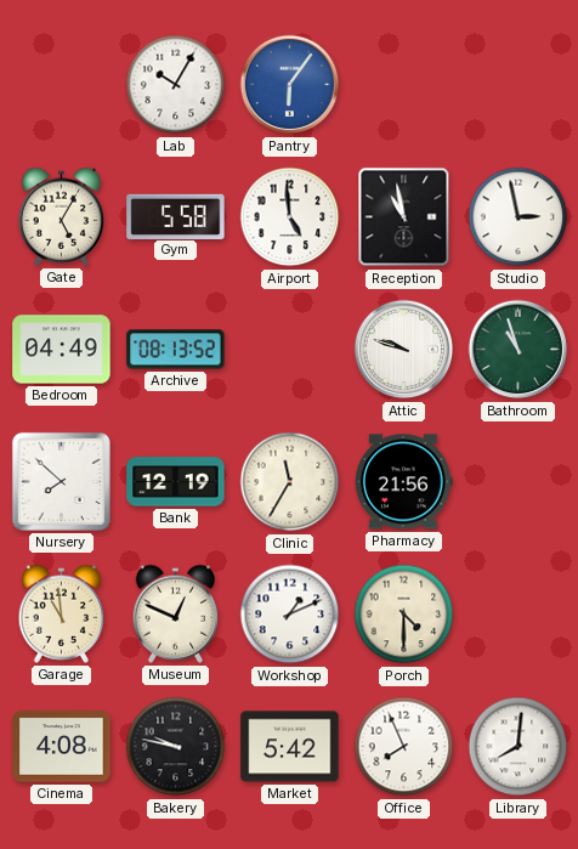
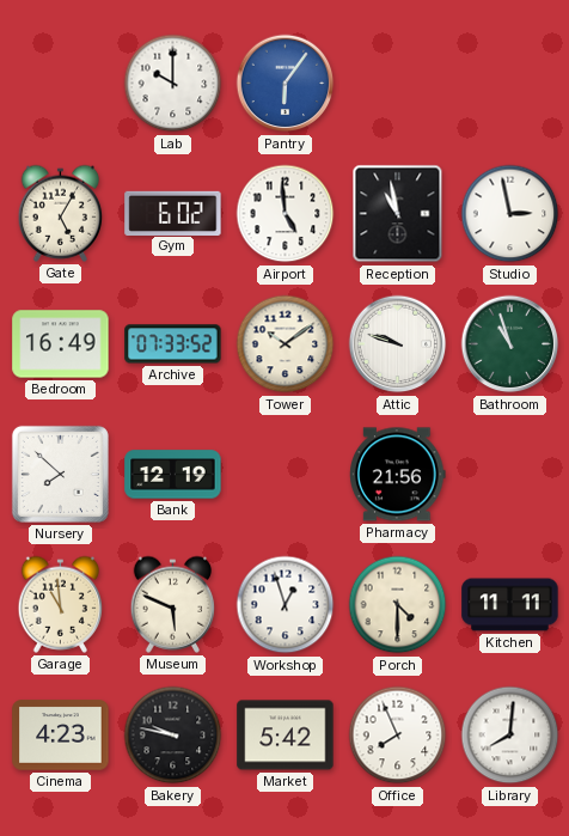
Lab: 10:05 -> 10:00
Gym: 5:58 -> 6:02
Bedroom: 04:49 -> 16:49
Archive: 08:13 -> 07:33
Tower: none -> 10:09
Clinic: 11:35 -> none
Museum: 12:49 -> 5:49
Workshop: 1:11 -> 12:57
Kitchen: none -> 11:11
Cinema: 4:08 -> 4:23
